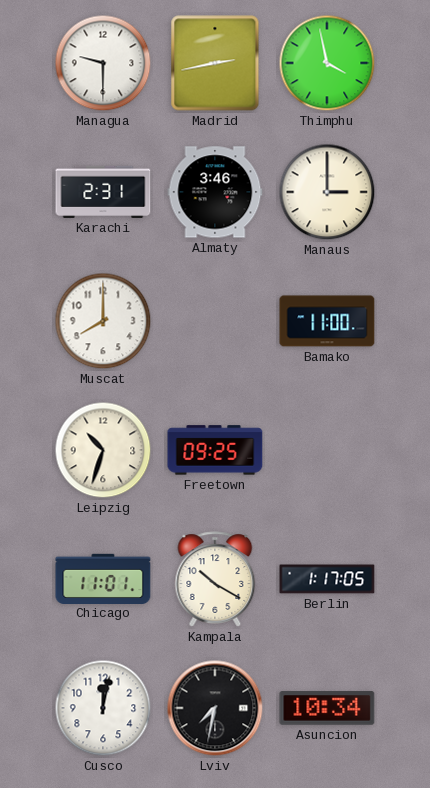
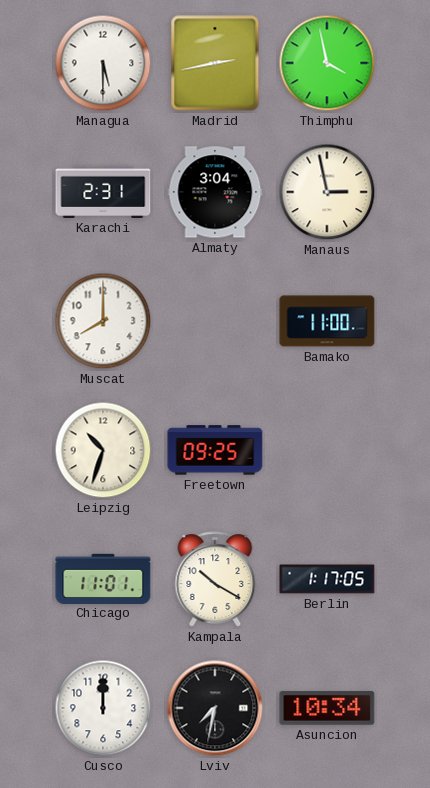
Managua: 9:30 -> 5:30
Almaty: 3:46 -> 3:04
Manaus: 3:00 -> 2:58
Cusco: 12:02 -> 12:00
